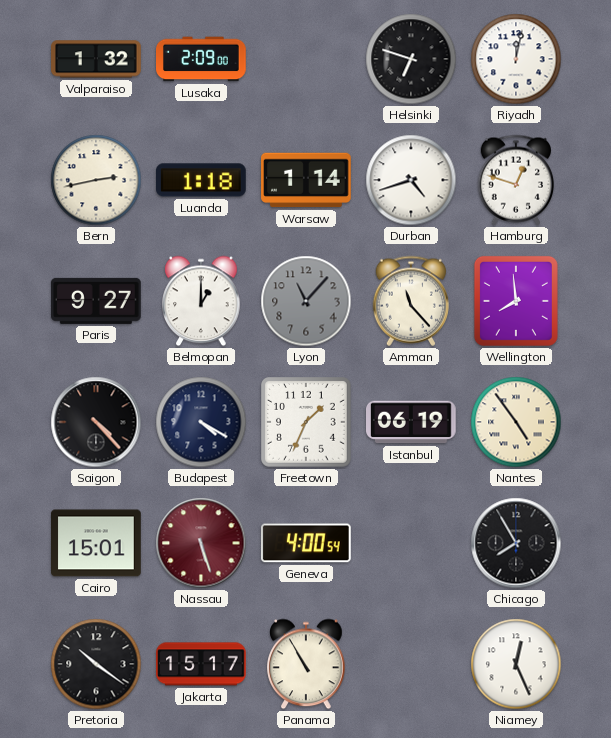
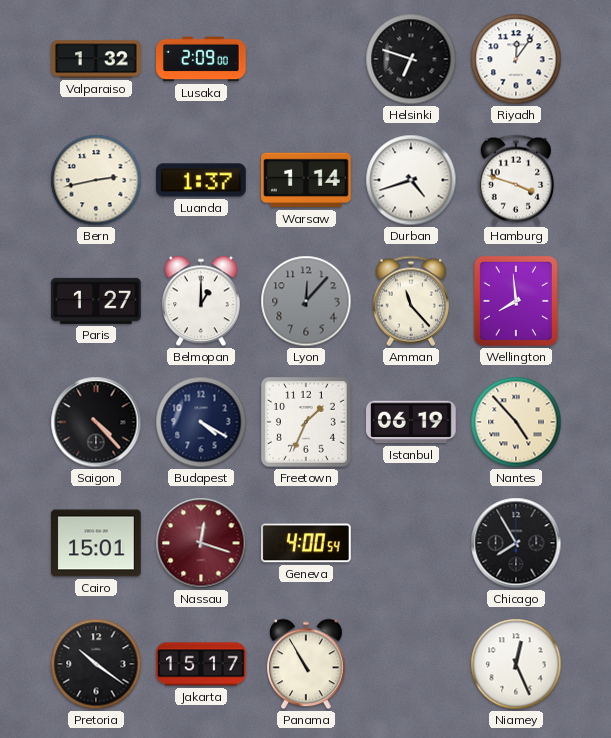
Riyadh: 12:02 -> 12:06
Luanda: 1:18 -> 1:37
Hamburg: 12:48 -> 3:48
Paris: 9:27 -> 1:27
Lyon: 11:07 -> 12:07
Nantes: 4:54 -> 4:53
Nassau: 5:27 -> 12:18
